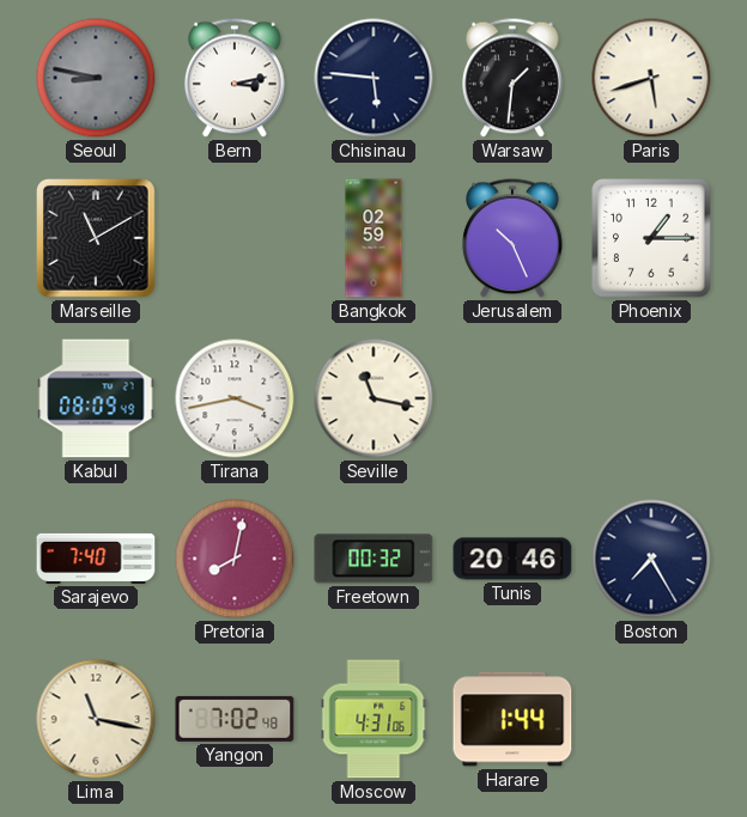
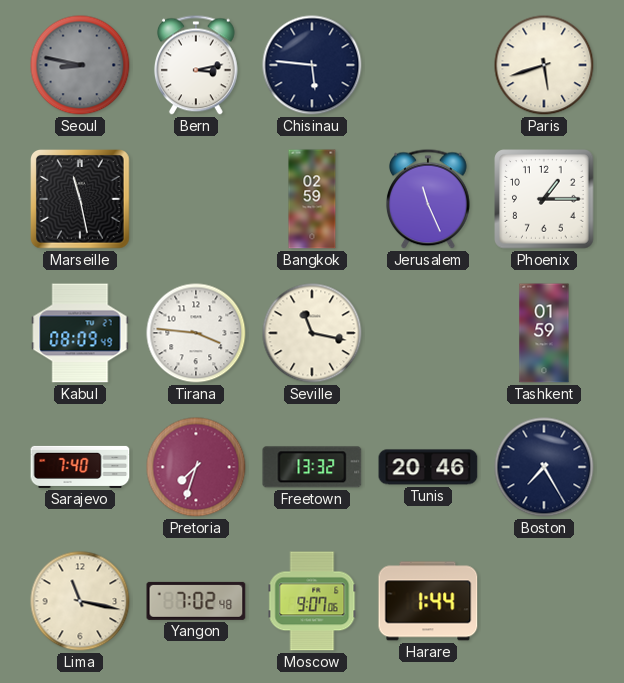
Warsaw: 1:31 -> none
Marseille: 11:10 -> 11:28
Jerusalem: 10:26 -> 11:26
Tirana: 3:43 -> 3:46
Tashkent: none -> 01:59
Pretoria: 8:02 -> 7:33
Freetown: 00:32 -> 13:32
Moscow: 4:31 -> 9:07
